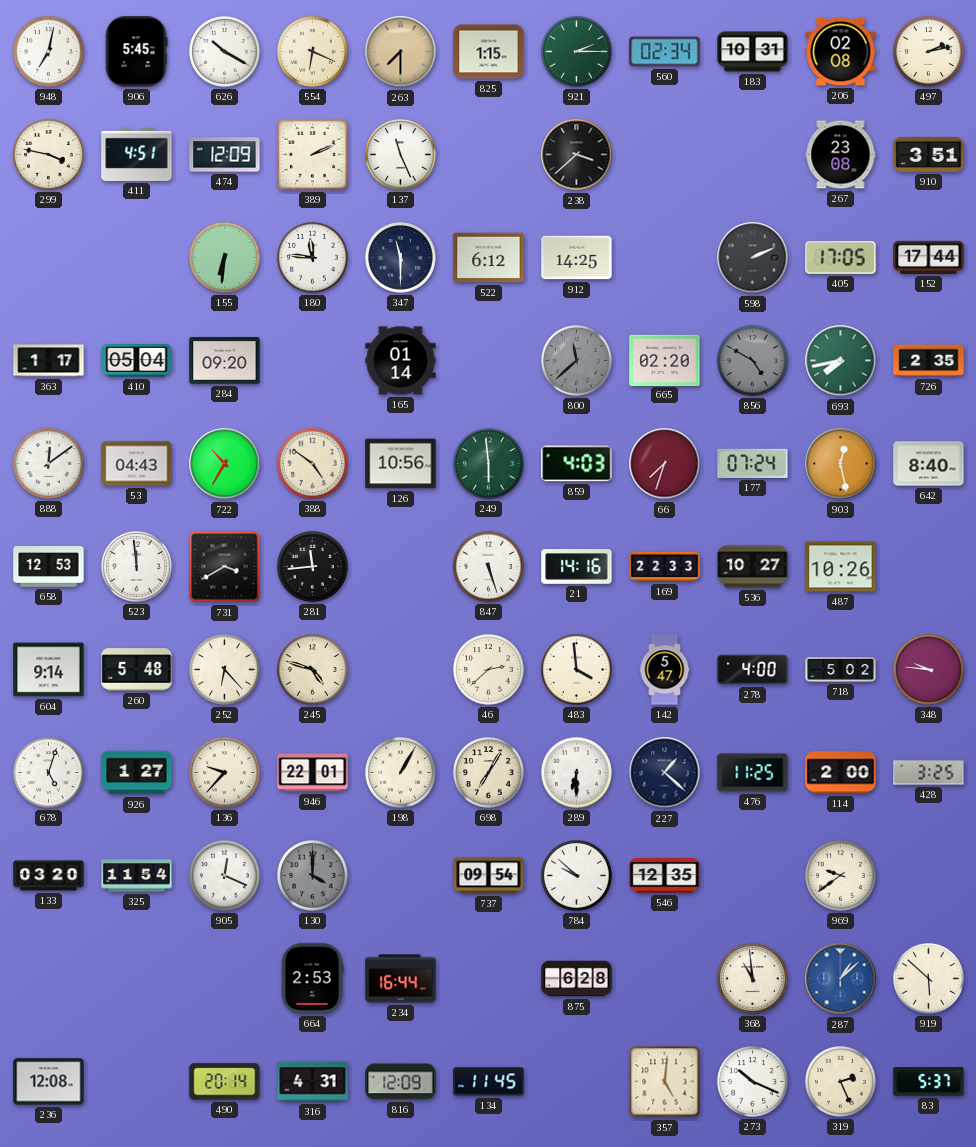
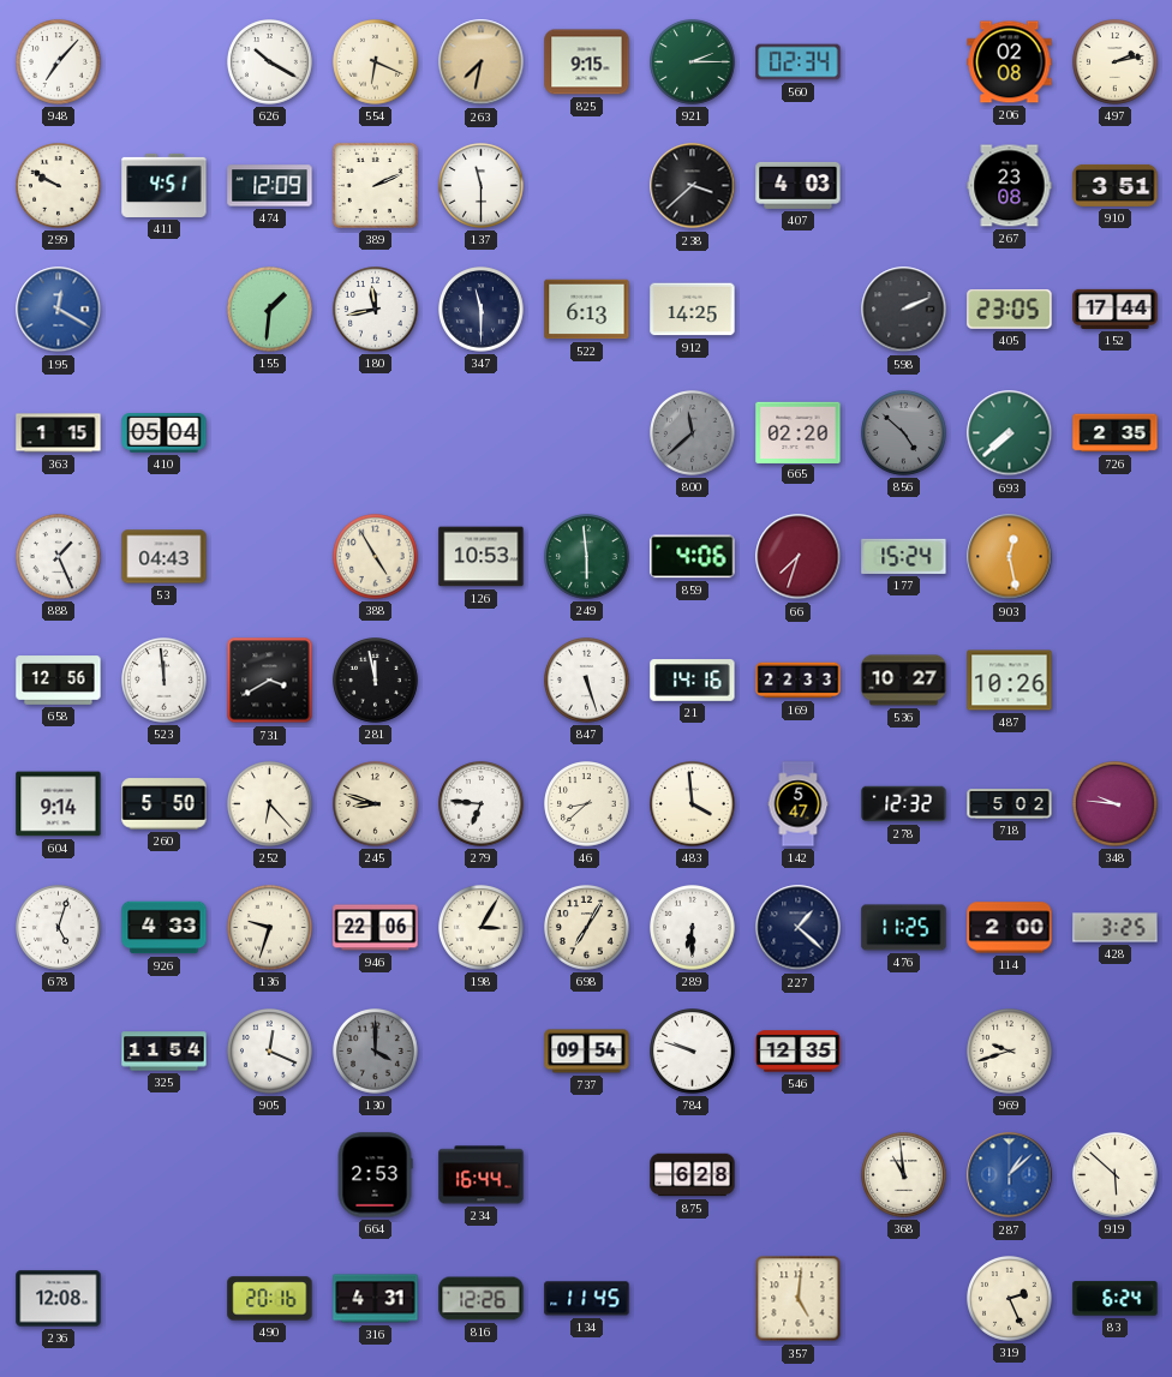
948: 7:02 -> 7:07
906: 5:45 -> none
263: 7:30 -> 7:32
825: 1:15 -> 9:15
183: 10:31 -> none
299: 3:47 -> 9:50
137: 11:26 -> 11:30
407: none -> 4:03
195: none -> 12:20
155: 6:31 -> 1:31
180: 11:46 -> 11:43
522: 6:12 -> 6:13
405: 17:05 -> 23:05
363: 1:17 -> 1:15
284: 09:20 -> none
165: 01:14 -> none
856: 4:50 -> 4:52
693: 7:43 -> 7:38
888: 12:09 -> 1:26
722: 10:35 -> none
388: 4:51 -> 4:55
126: 10:56 -> 10:53
859: 4:03 -> 4:06
177: 07:24 -> 15:24
642: 8:40 -> none
658: 12:53 -> 12:56
281: 11:44 -> 11:58
260: 5:48 -> 5:50
245: 4:48 -> 8:48
279: none -> 6:46
46: 2:38 -> 8:38
278: 4:00 -> 12:32
926: 1:27 -> 4:33
136: 9:37 -> 9:33
946: 22:01 -> 22:06
198: 1:05 -> 3:05
133: 03:20 -> none
784: 9:52 -> 9:48
969: 9:39 -> 9:42
490: 20:14 -> 20:16
816: 12:09 -> 12:26
273: 10:19 -> none
83: 5:37 -> 6:24
